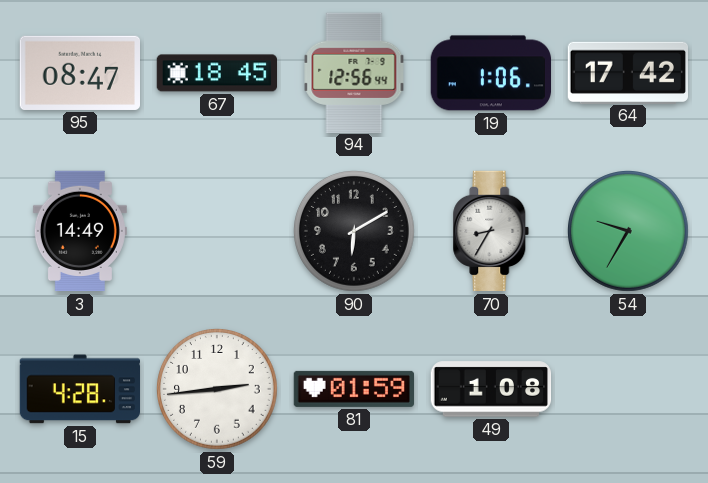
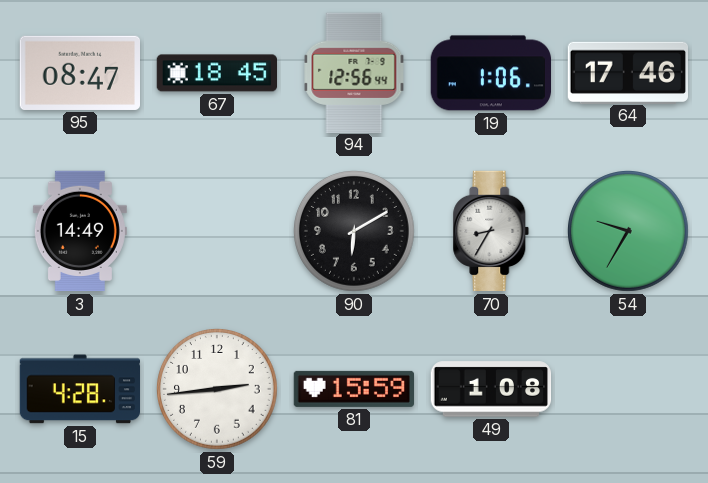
64: 17:42 -> 17:46
81: 01:59 -> 15:59
